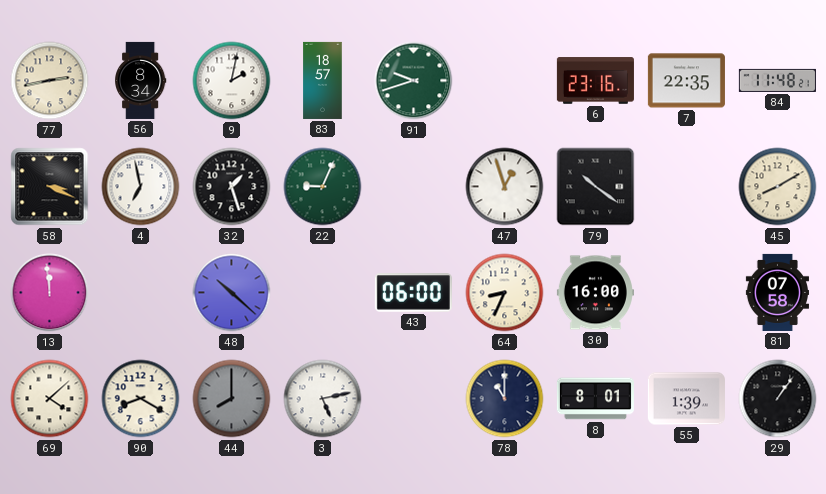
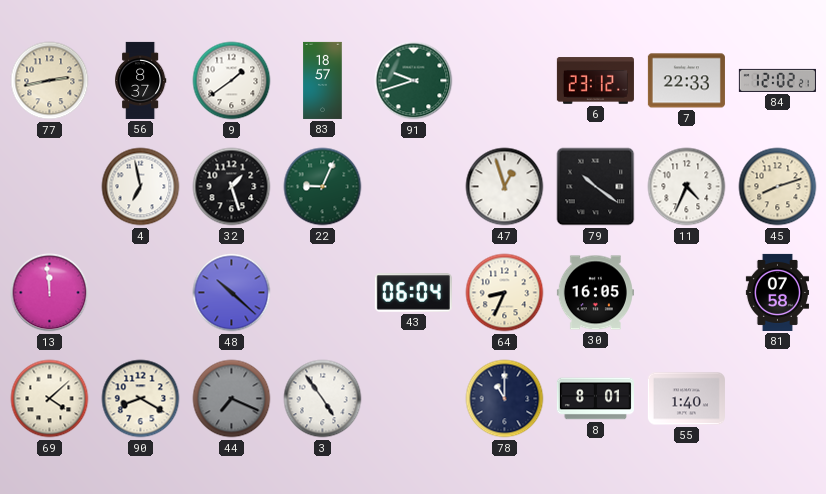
56: 8:34 -> 8:37
9: 2:02 -> 1:39
6: 23:16 -> 23:12
7: 22:35 -> 22:33
84: 11:48 -> 12:02
58: 3:19 -> none
11: none -> 4:34
45: 8:10 -> 8:12
43: 06:00 -> 06:04
30: 16:00 -> 16:05
44: 8:00 -> 7:19
3: 5:13 -> 4:54
55: 1:39 -> 1:40
29: 1:06 -> none
